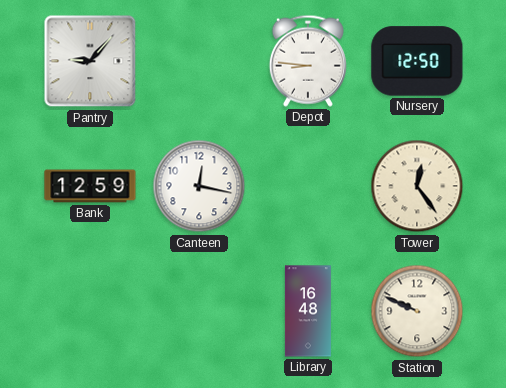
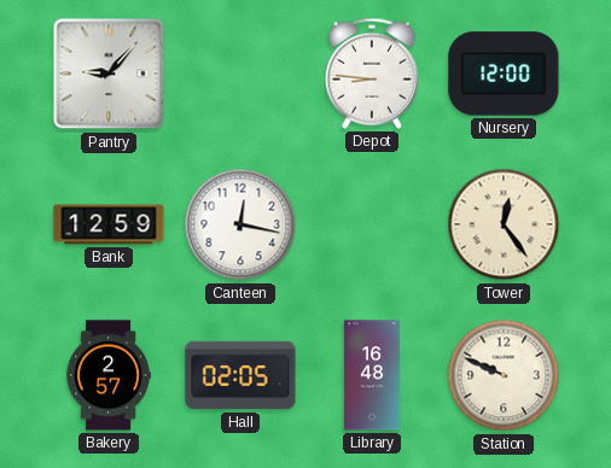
Nursery: 12:50 -> 12:00
Bakery: none -> 2:57
Hall: none -> 02:05
